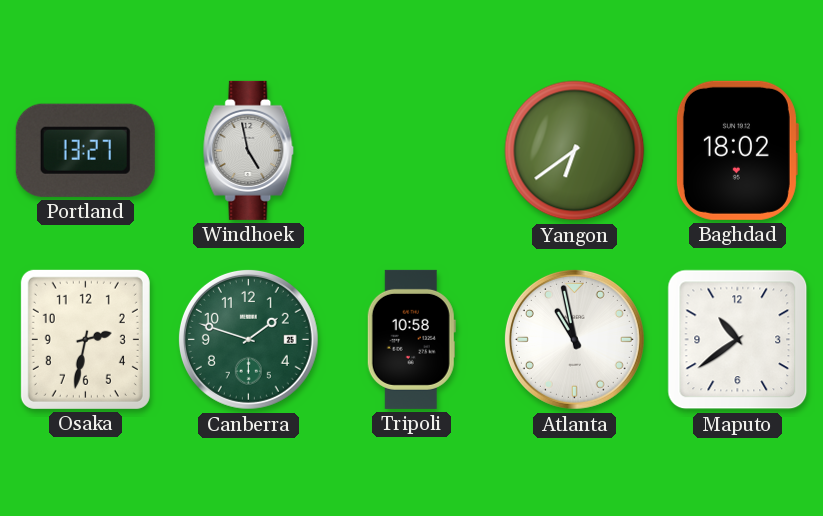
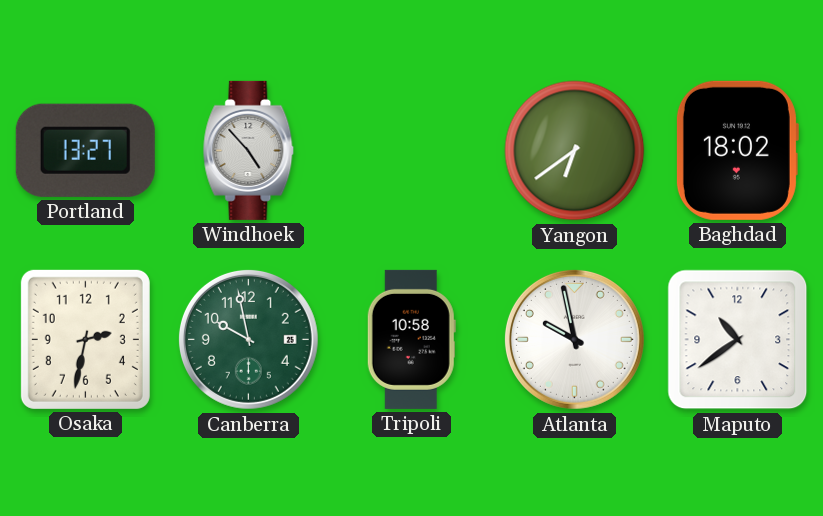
Windhoek: 4:58 -> 4:53
Canberra: 1:48 -> 9:58
Atlanta: 10:58 -> 9:58
